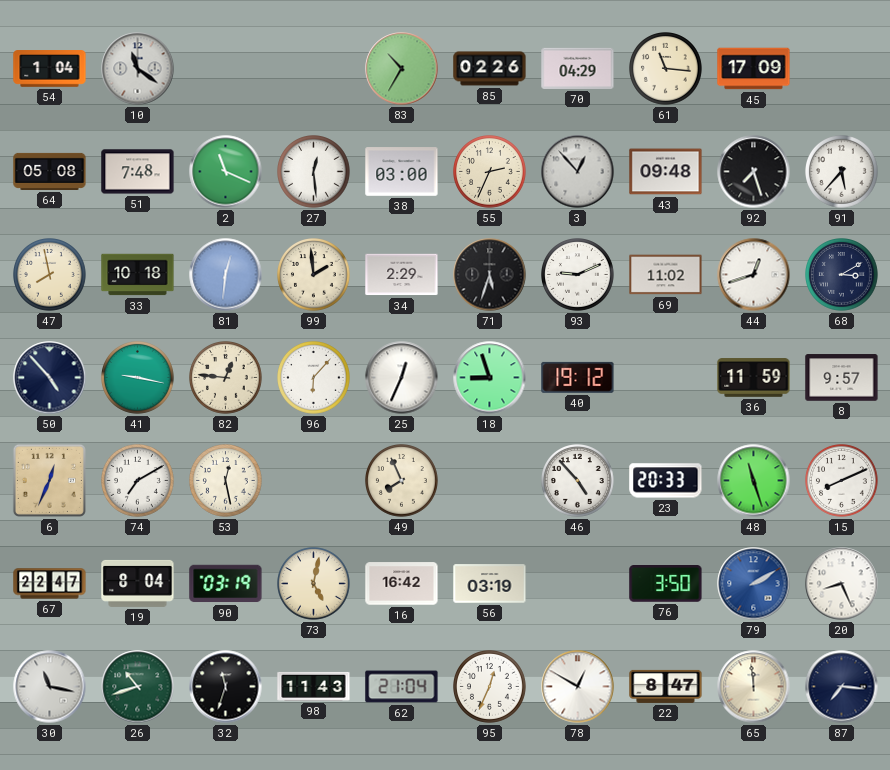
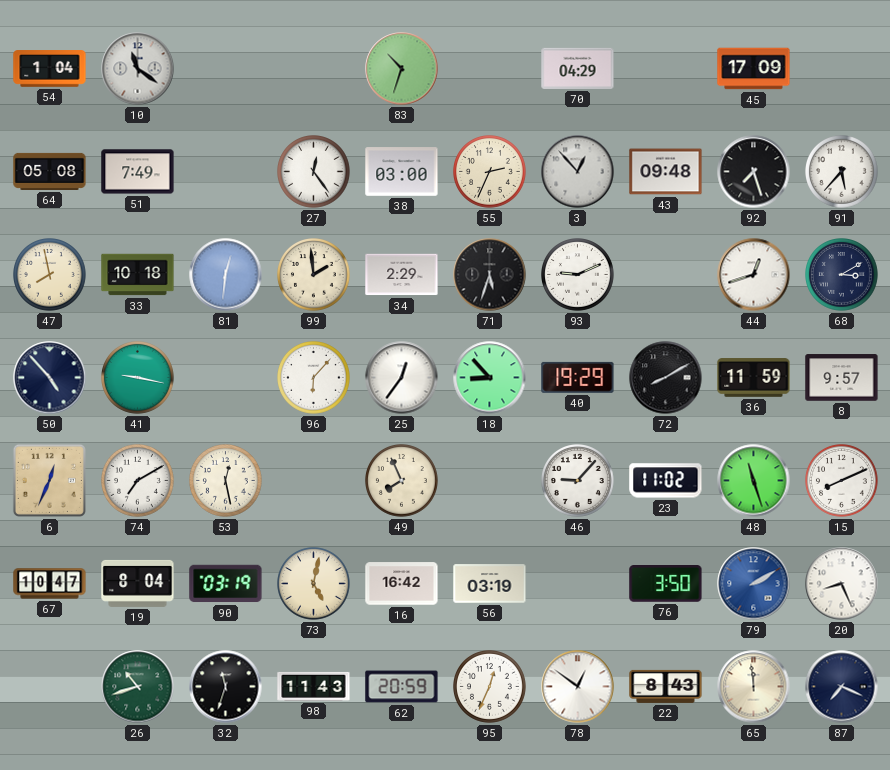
83: 10:35 -> 10:33
85: 02:26 -> none
61: 11:16 -> none
51: 7:48 -> 7:49
2: 11:19 -> none
27: 12:29 -> 12:24
69: 11:02 -> none
82: 12:46 -> none
25: 12:34 -> 12:36
18: 8:57 -> 8:53
40: 19:12 -> 19:29
72: none -> 8:10
46: 4:53 -> 9:07
23: 20:33 -> 11:02
67: 22:47 -> 10:47
30: 11:17 -> none
62: 21:04 -> 20:59
78: 12:50 -> 12:51
22: 8:47 -> 8:43
87: 7:16 -> 7:19
